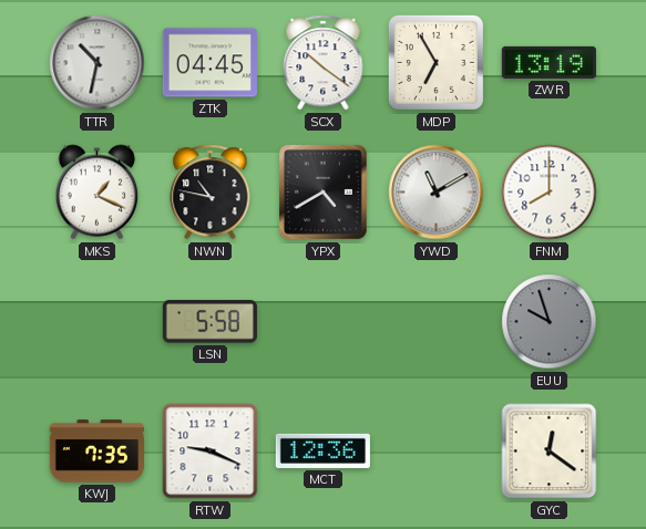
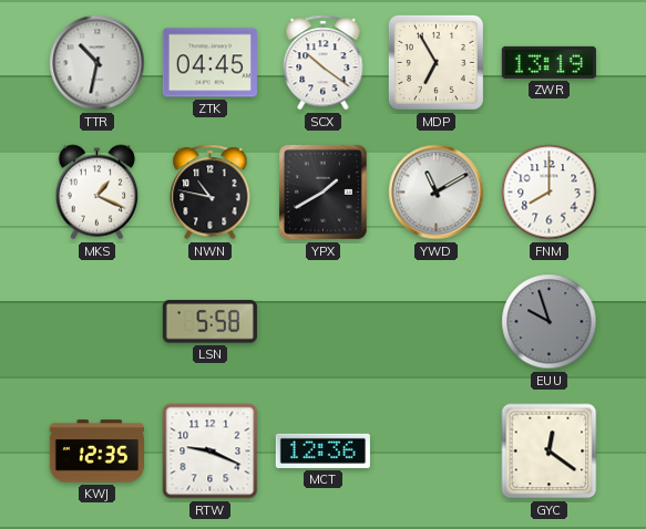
YPX: 4:40 -> 1:40
KWJ: 7:35 -> 12:35
